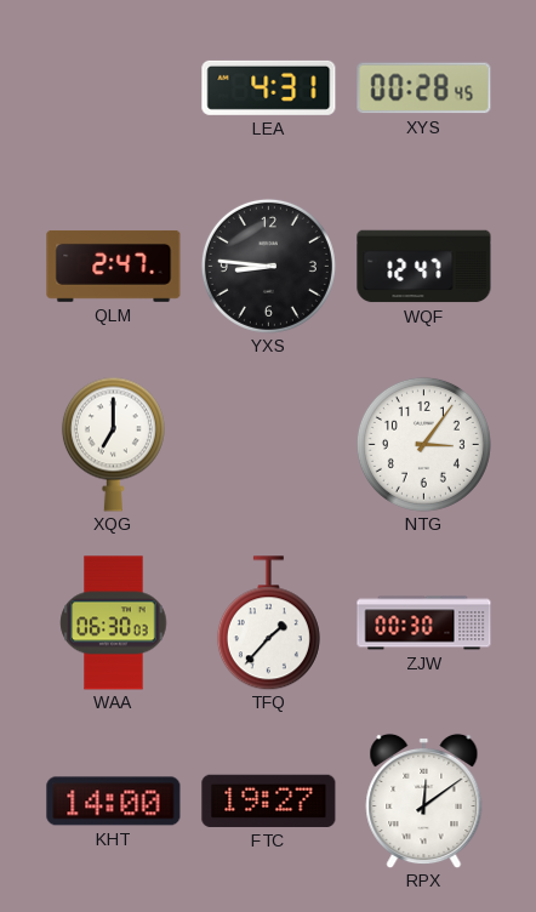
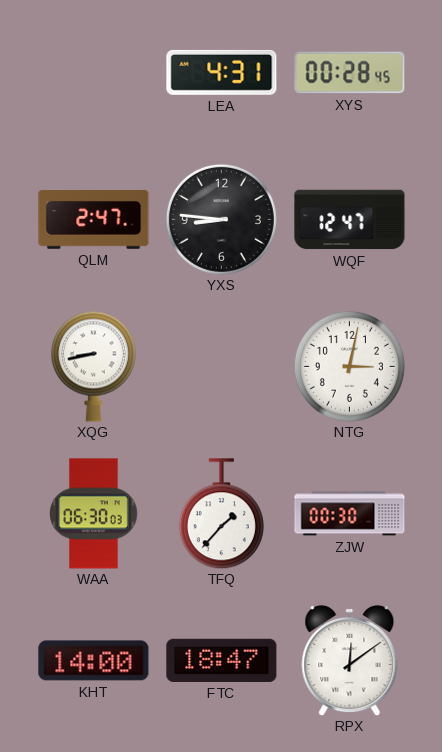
XQG: 7:00 -> 8:43
NTG: 3:06 -> 3:02
FTC: 19:27 -> 18:47
